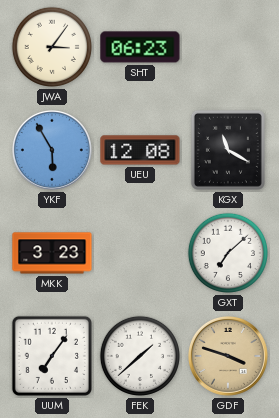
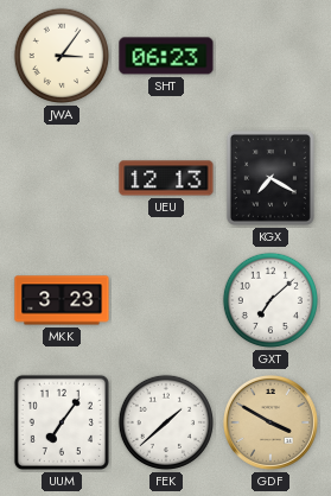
YKF: 5:55 -> none
UEU: 12:08 -> 12:13
KGX: 11:20 -> 7:20
GDF: 3:48 -> 3:50
